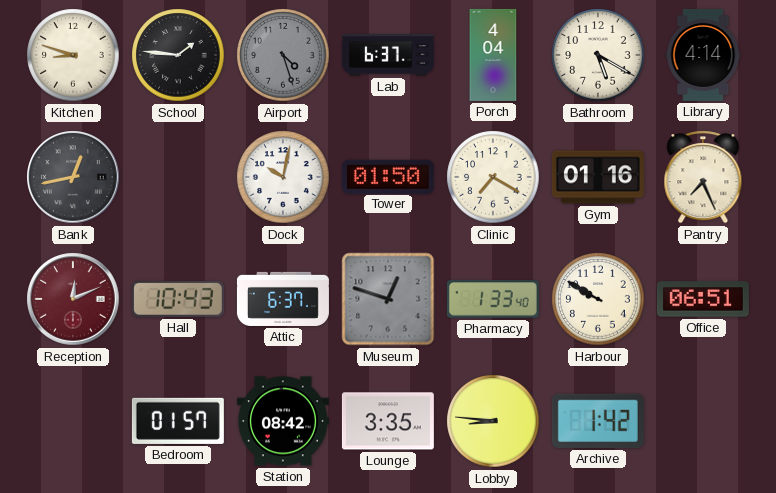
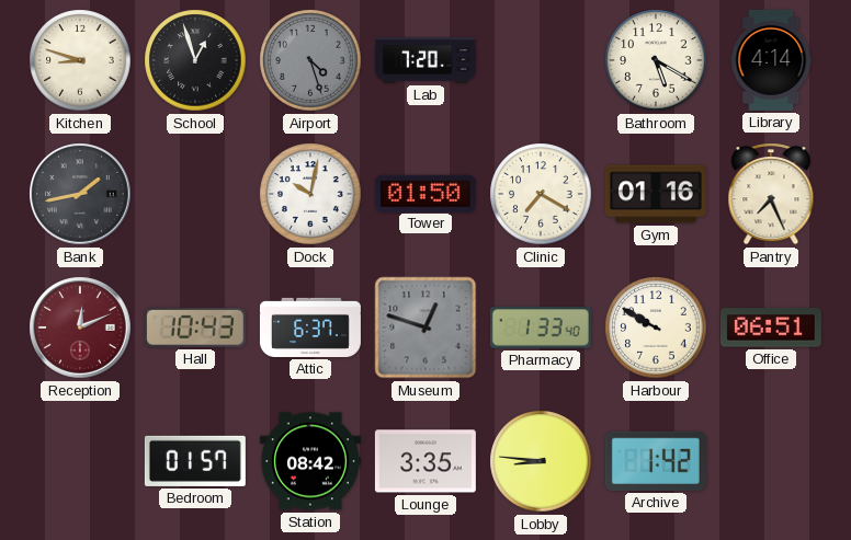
School: 1:46 -> 12:57
Lab: 6:37 -> 7:20
Porch: 4:04 -> none
Bank: 12:43 -> 1:43
